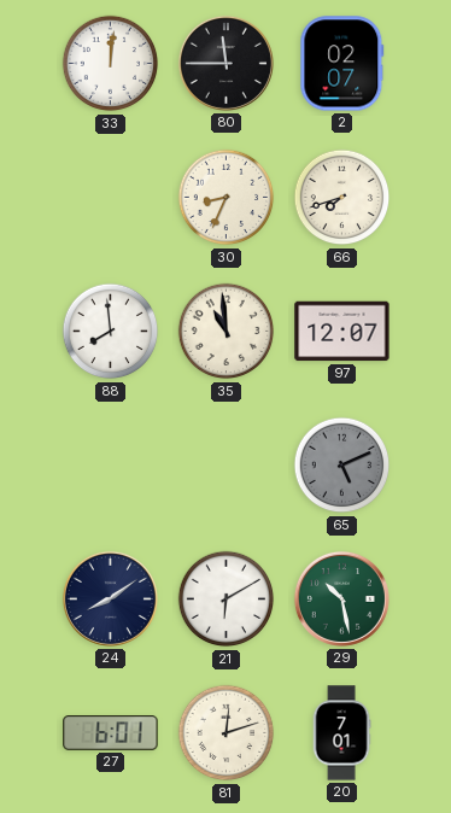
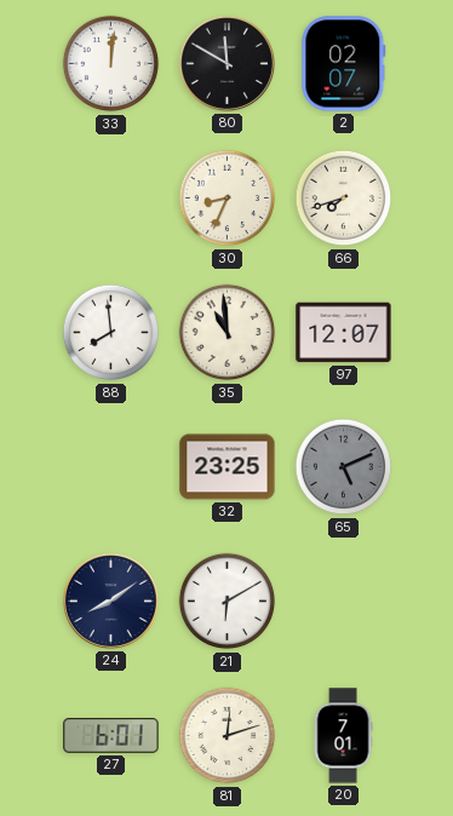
80: 11:45 -> 11:50
32: none -> 23:25
29: 10:28 -> none
